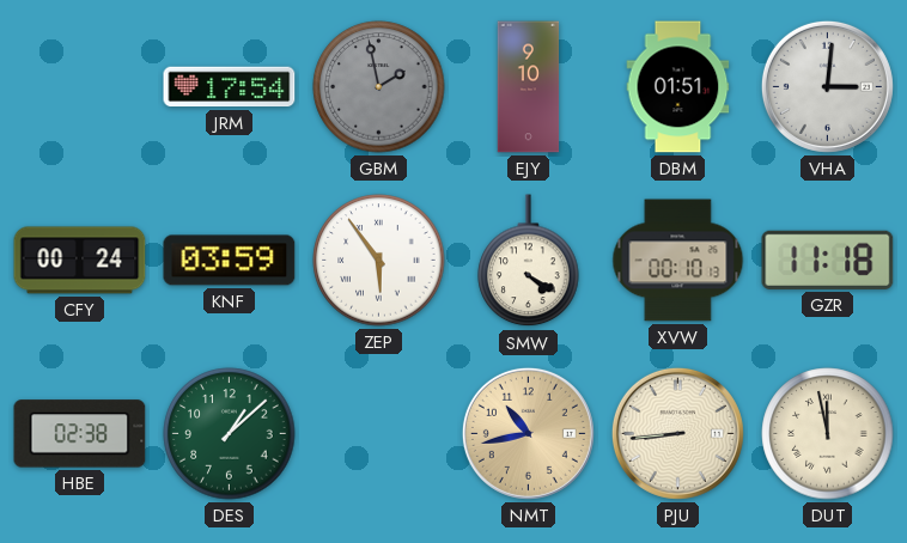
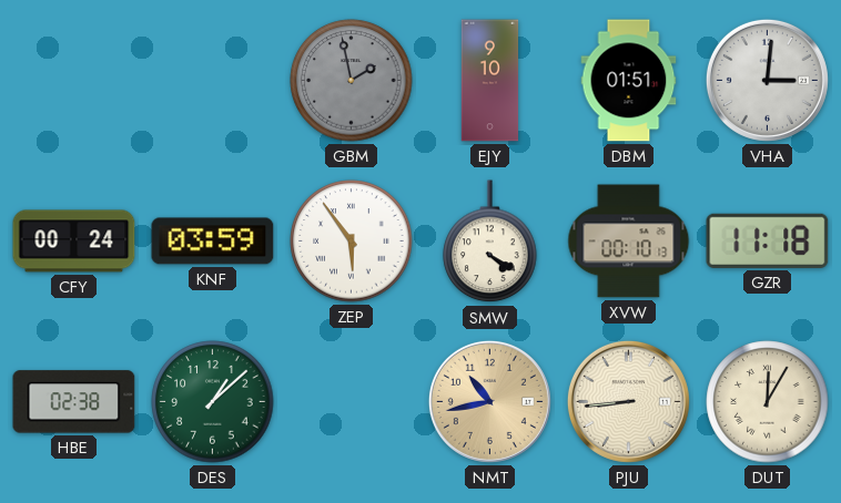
JRM: 17:54 -> none
DUT: 11:58 -> 12:05
